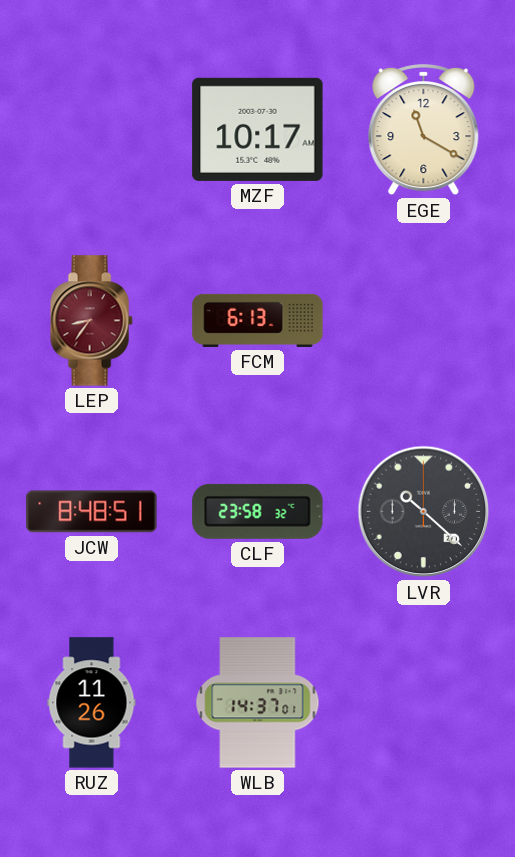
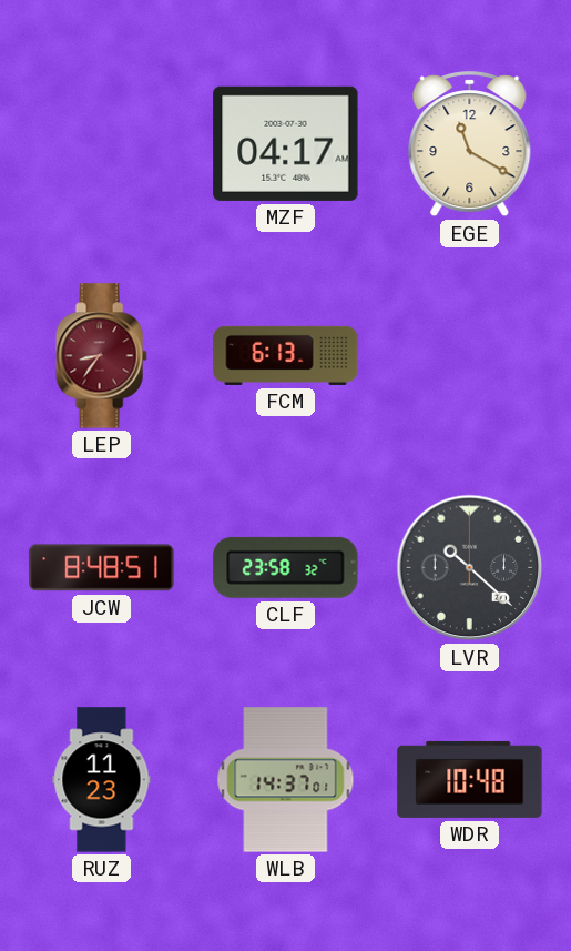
MZF: 10:17 -> 04:17
RUZ: 11:26 -> 11:23
WDR: none -> 10:48
